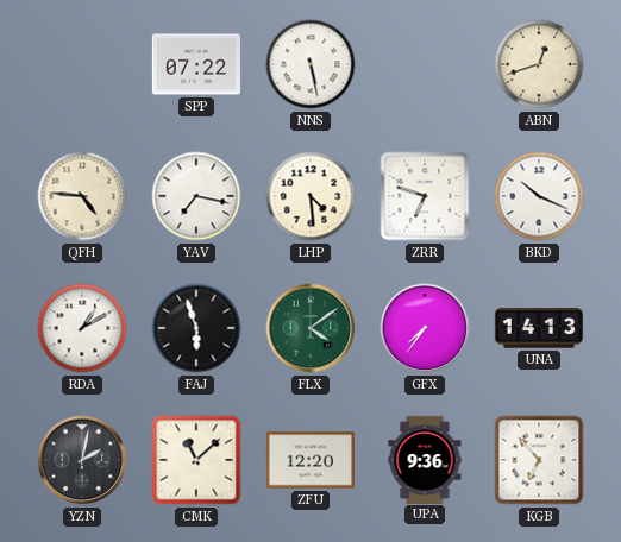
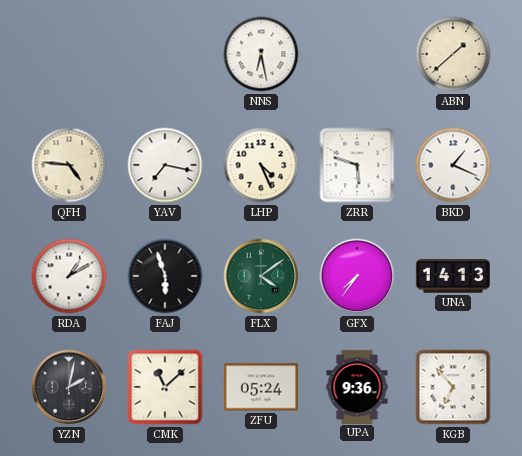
SPP: 07:22 -> none
NNS: 5:28 -> 6:28
ABN: 12:42 -> 1:38
LHP: 4:29 -> 4:26
ZRR: 6:48 -> 5:48
BKD: 10:19 -> 1:19
ZFU: 12:20 -> 05:24
